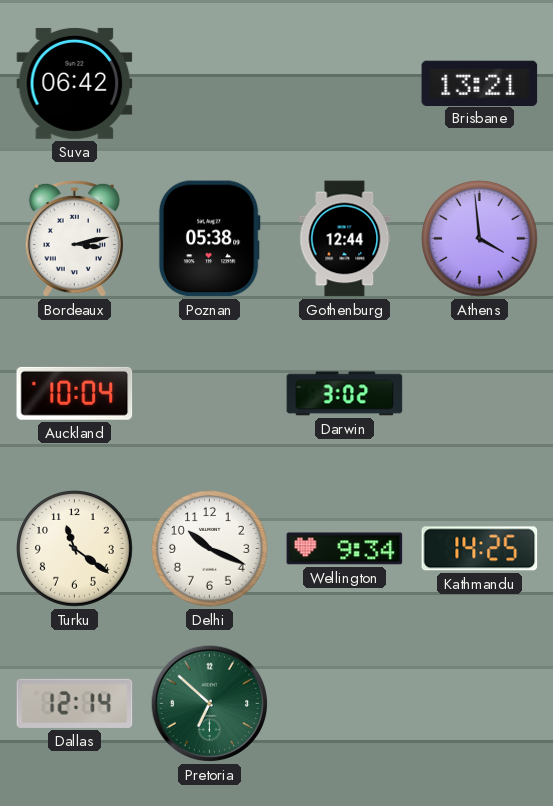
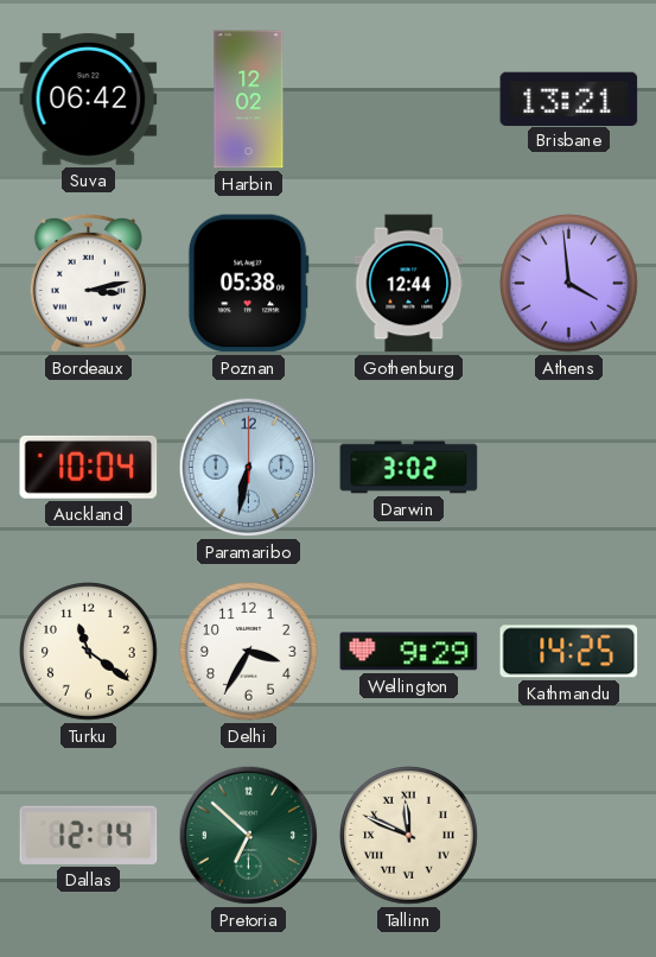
Harbin: none -> 12:02
Paramaribo: none -> 6:32
Delhi: 10:19 -> 3:35
Wellington: 9:34 -> 9:29
Tallinn: none -> 11:49
